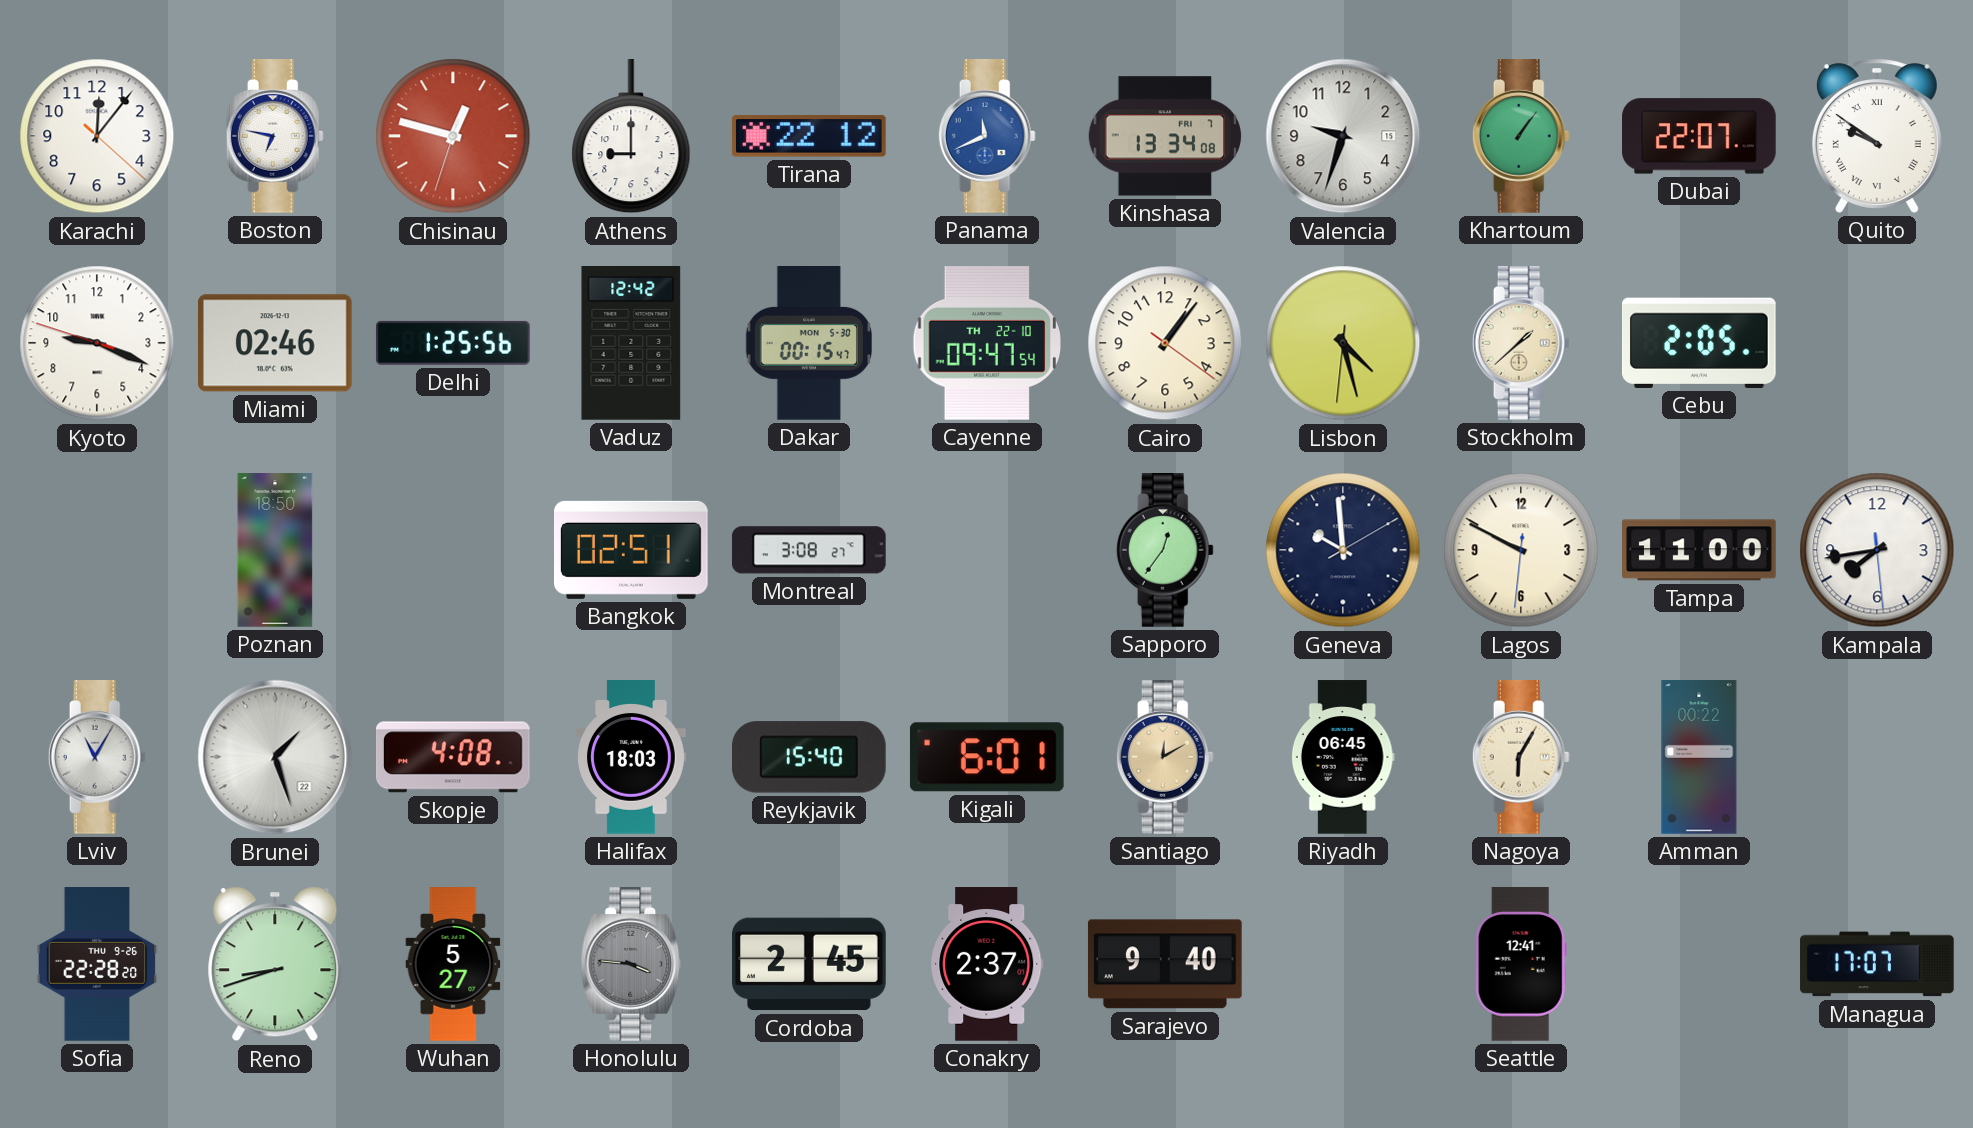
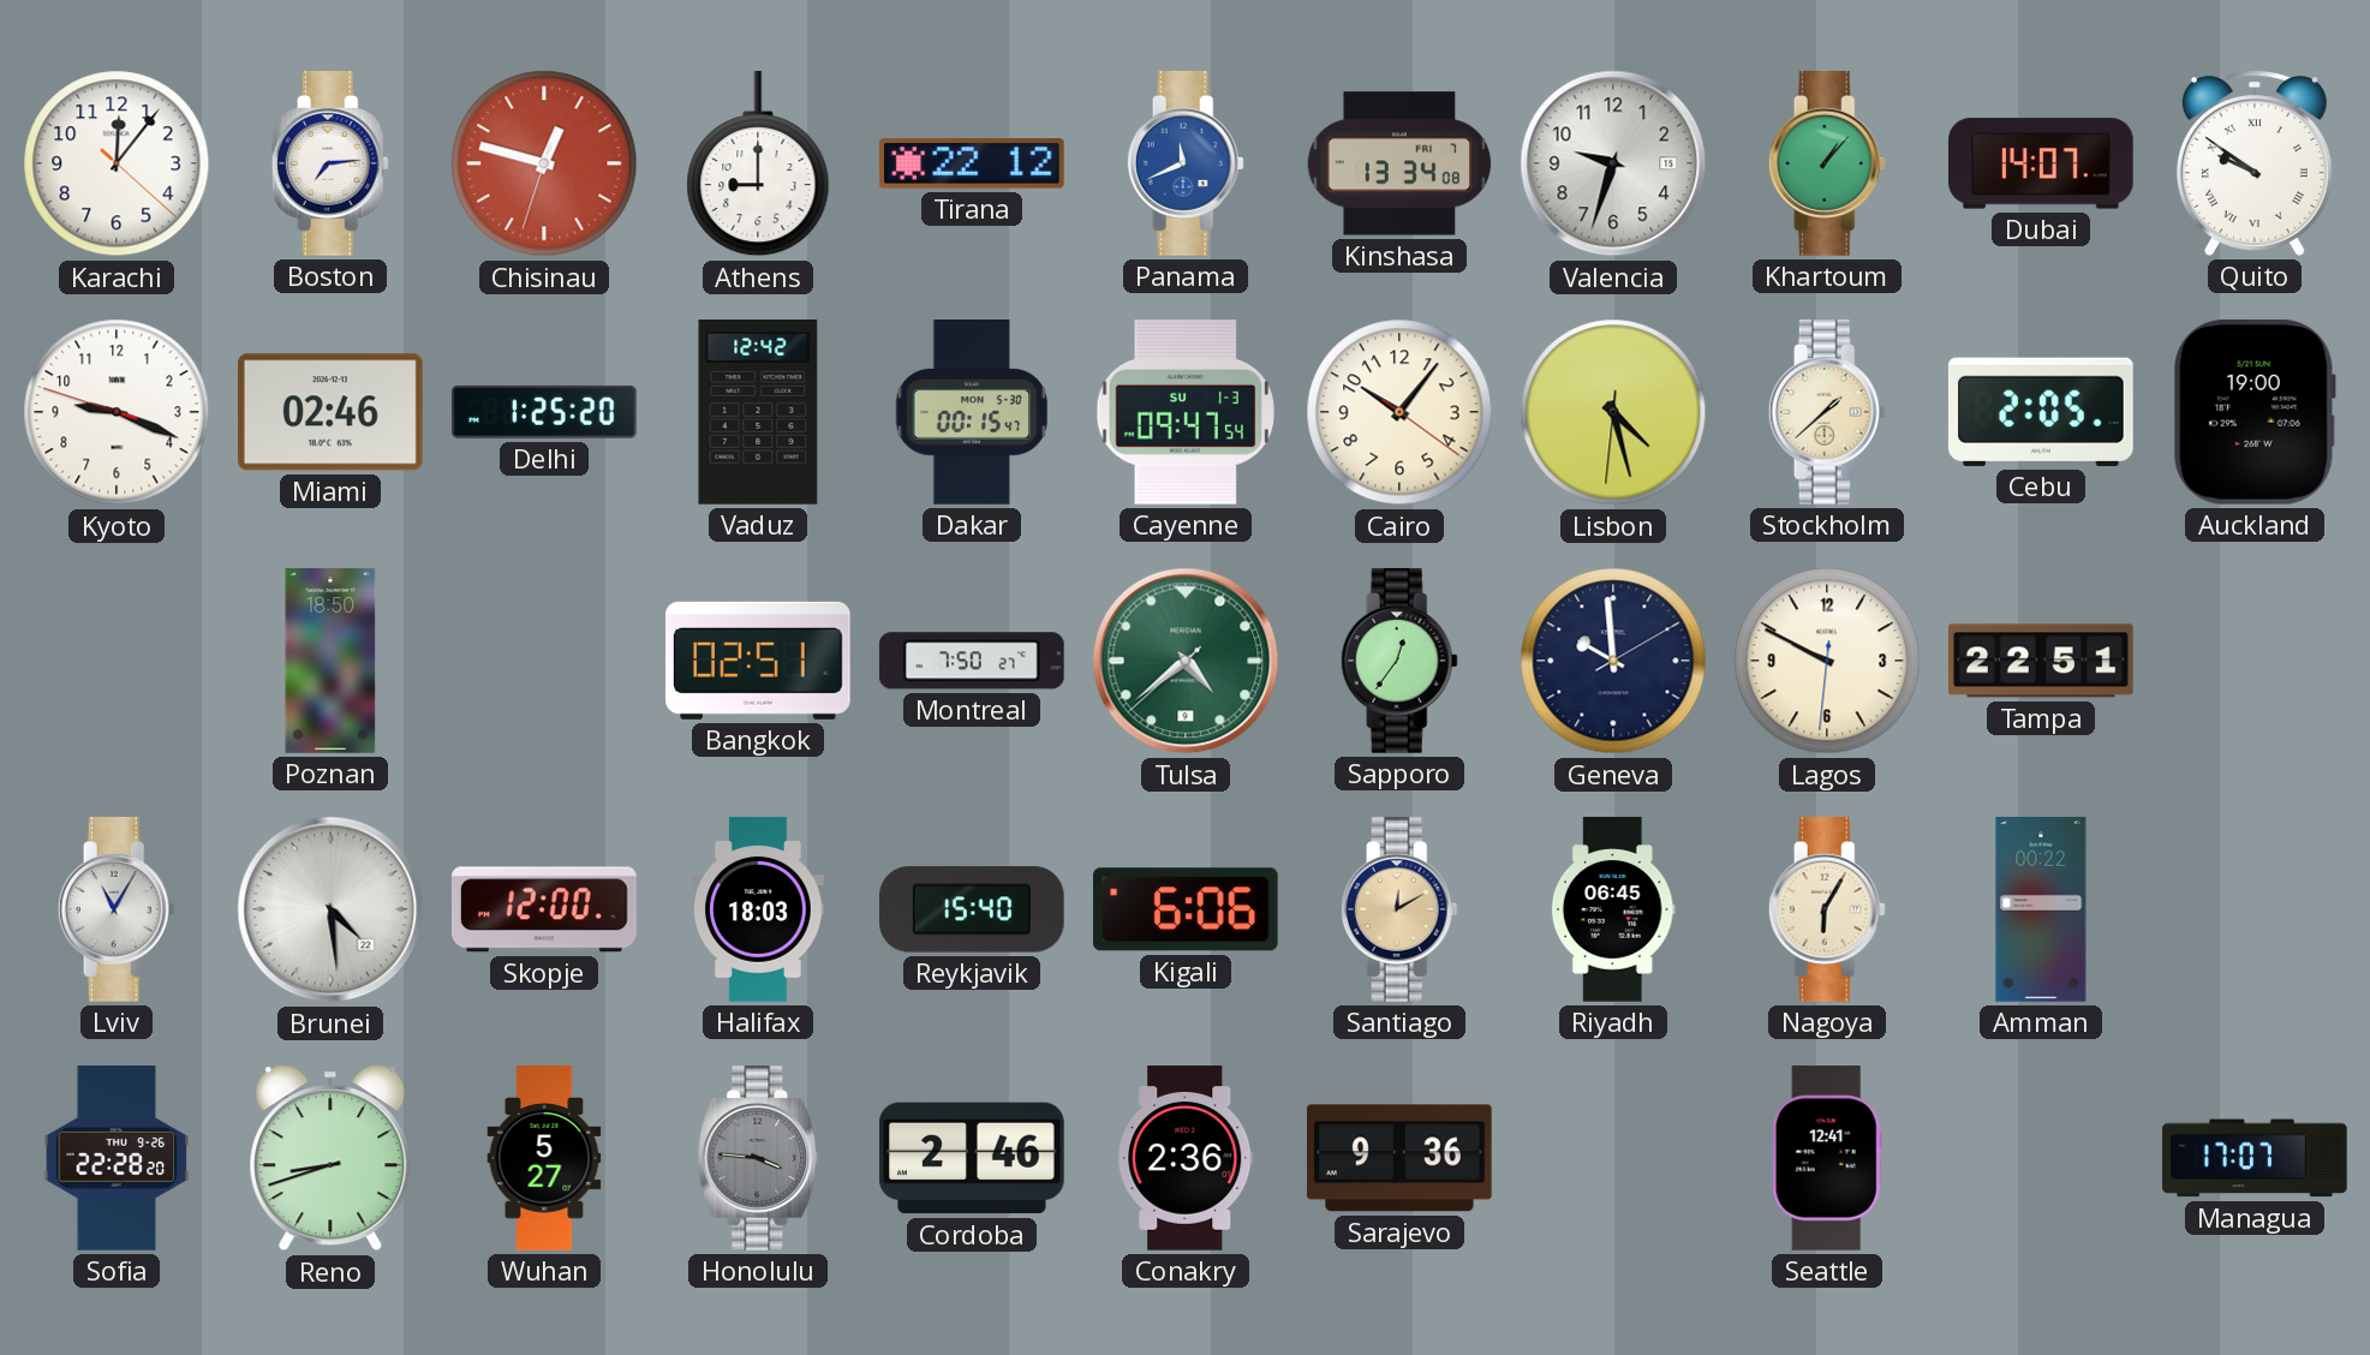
Boston: 6:47 -> 7:14
Khartoum: 1:06 -> 1:07
Dubai: 22:07 -> 14:07
Delhi: 1:25:56 -> 1:25:20
Cayenne date: TH 22-10 -> SU 1-3
Cairo: 1:06 -> 10:06
Auckland: none -> 19:00
Montreal: 3:08 -> 7:50
Tulsa: none -> 4:38
Tampa: 11:00 -> 22:51
Kampala: 7:43 -> none
Brunei: 1:27 -> 4:29
Skopje: 4:08 -> 12:00
Kigali: 6:01 -> 6:06
Cordoba: 2:45 -> 2:46
Conakry: 2:37 -> 2:36
Sarajevo: 9:40 -> 9:36
